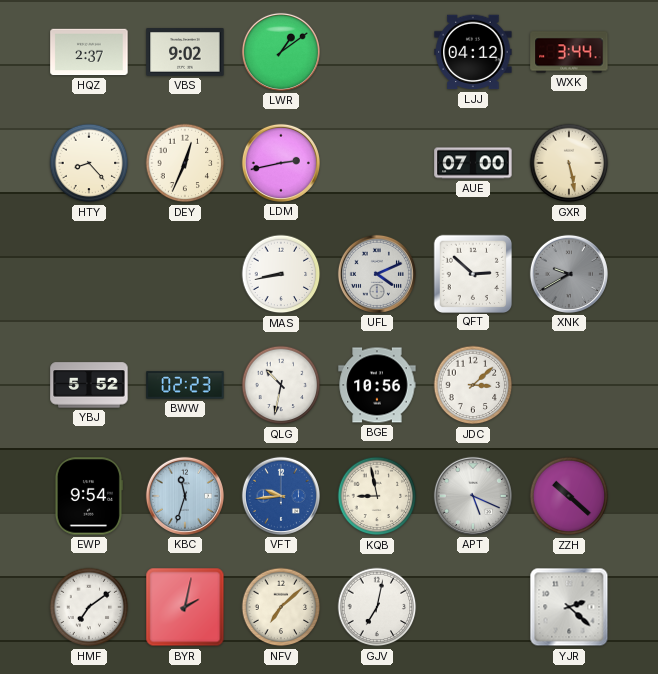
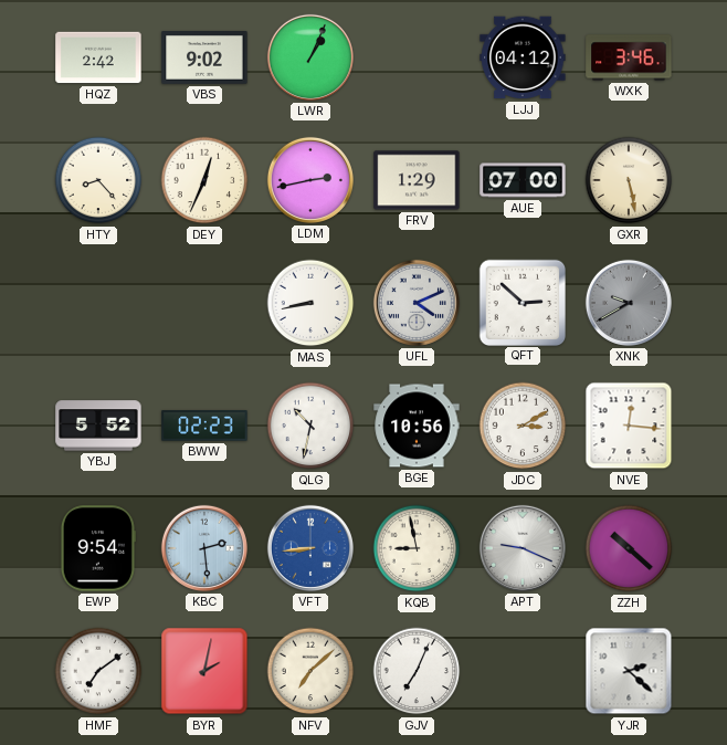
HQZ: 2:37 -> 2:42
LWR: 1:09 -> 1:04
WXK: 3:44 -> 3:46
FRV: none -> 1:29
JDC: 3:08 -> 3:10
NVE: none -> 12:16
KBC: 11:33 -> 2:29
VFT: 9:44 -> 8:44
APT: 5:19 -> 9:19
GJV: 7:02 -> 7:04
